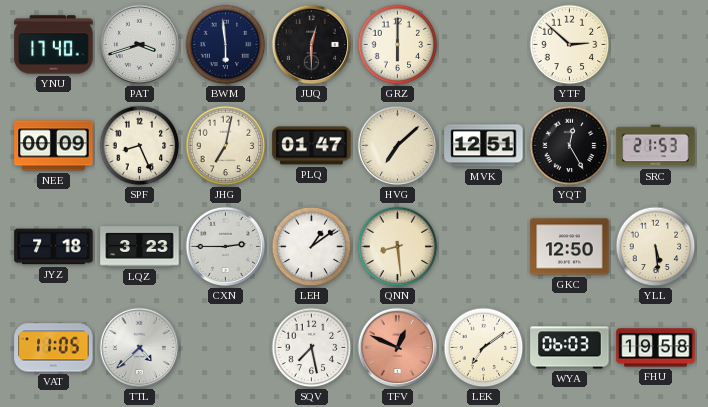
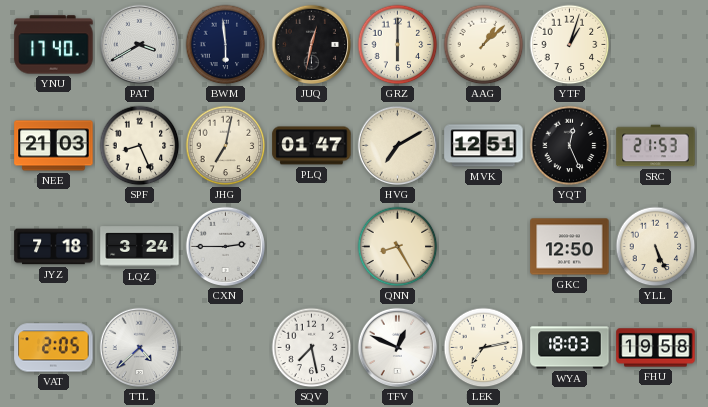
PAT: 3:42 -> 3:40
JUQ: 12:30 -> 12:32
AAG: none -> 1:08
YTF: 2:52 -> 1:03
NEE: 00:09 -> 21:03
HVG: 7:08 -> 7:10
YQT: 12:25 -> 12:26
LQZ: 3:23 -> 3:24
LEH: 1:09 -> none
QNN: 8:29 -> 8:25
YLL: 5:29 -> 5:26
VAT: 11:05 -> 2:05
TFV dial: salmon -> white
LEK: 7:09 -> 7:13
WYA: 06:03 -> 18:03
